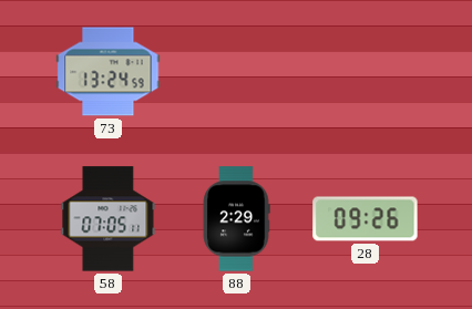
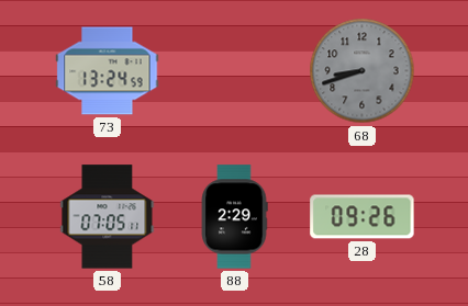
68: none -> 8:42
